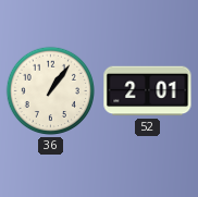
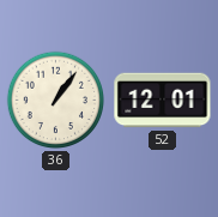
52: 2:01 -> 12:01
